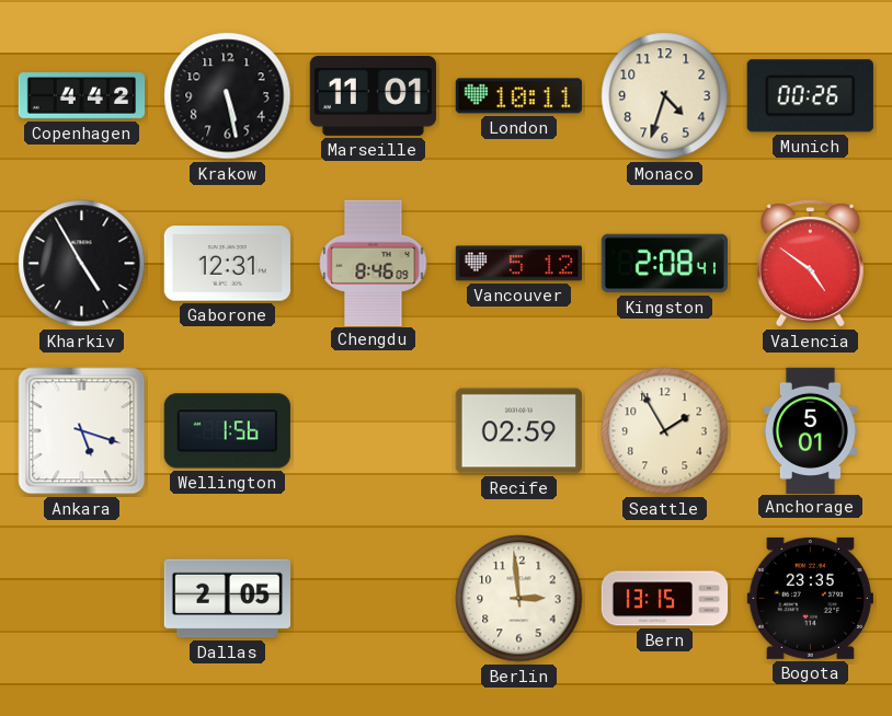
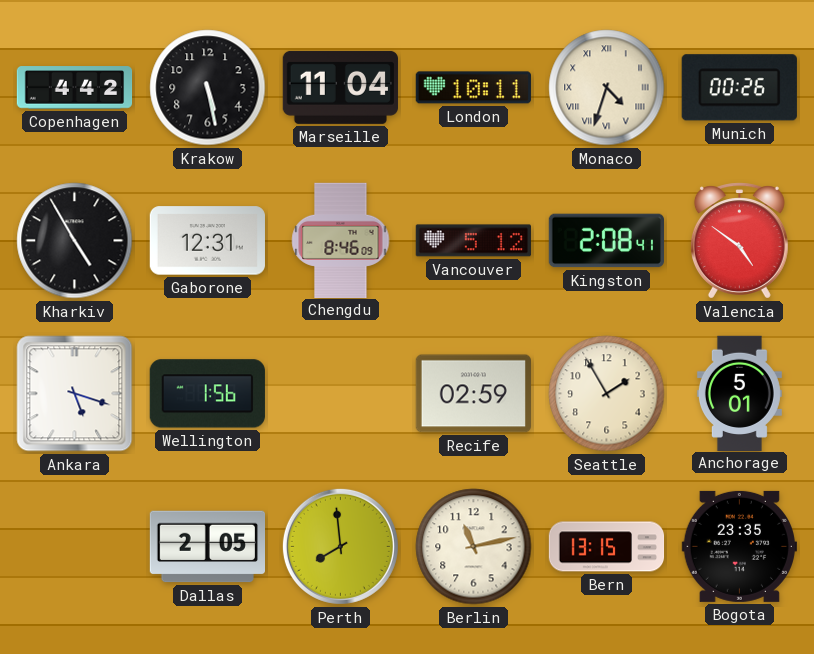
Marseille: 11:01 -> 11:04
Monaco numerals: Arabic -> Roman
Perth: none -> 7:59
Berlin: 2:59 -> 11:13
